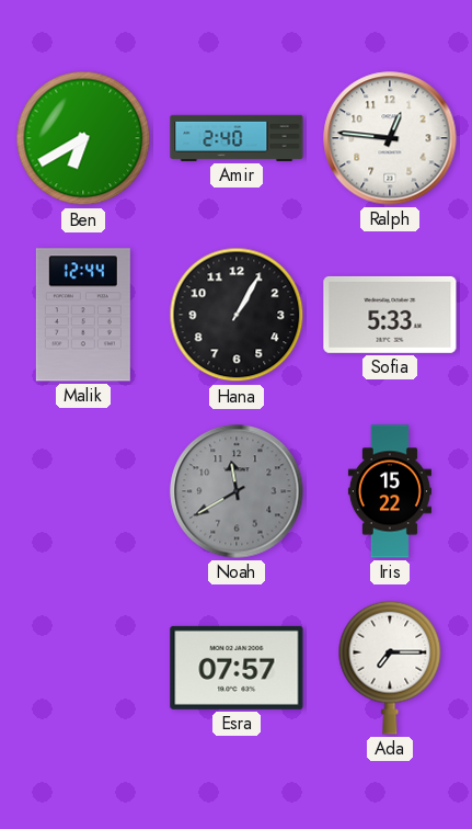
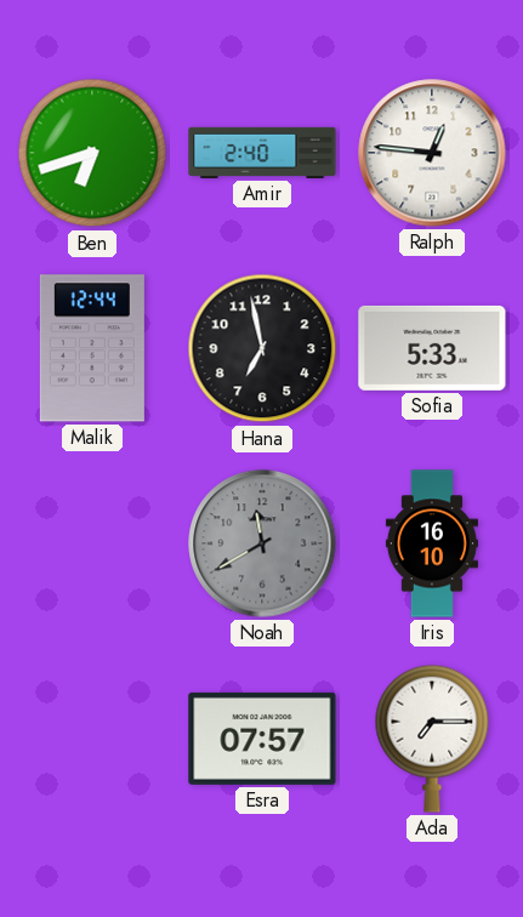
Ben: 6:40 -> 6:42
Hana: 1:05 -> 6:58
Iris: 15:22 -> 16:10
